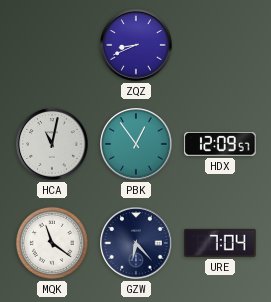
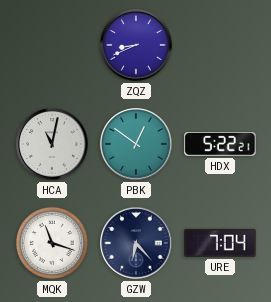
PBK: 12:54 -> 12:51
HDX: 12:09 -> 5:22
MQK: 11:21 -> 11:18
